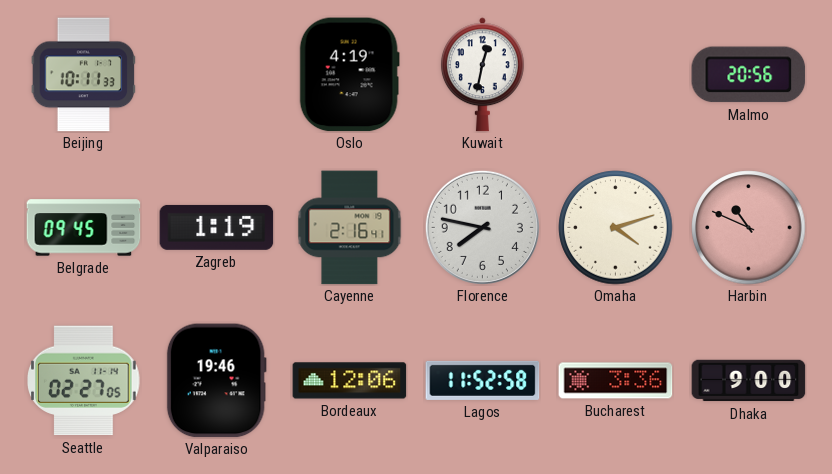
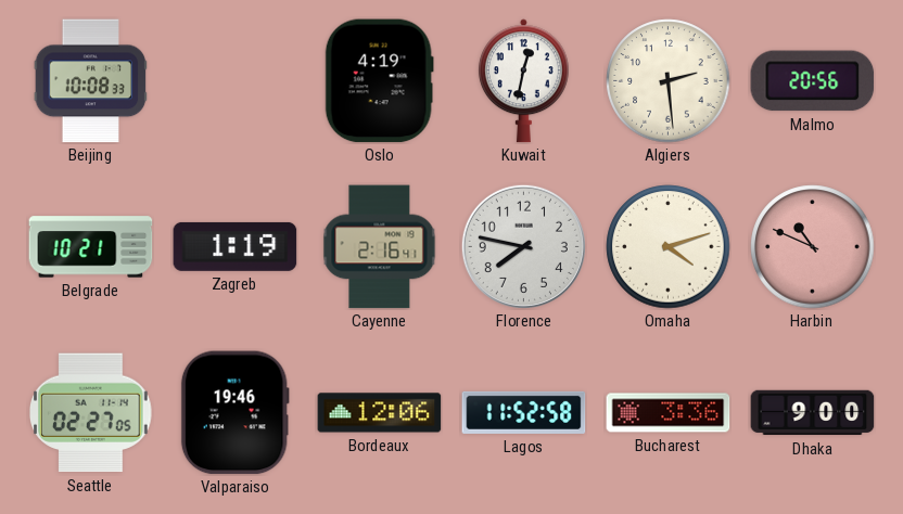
Beijing: 10:11 -> 10:08
Algiers: none -> 2:29
Belgrade: 09:45 -> 10:21
